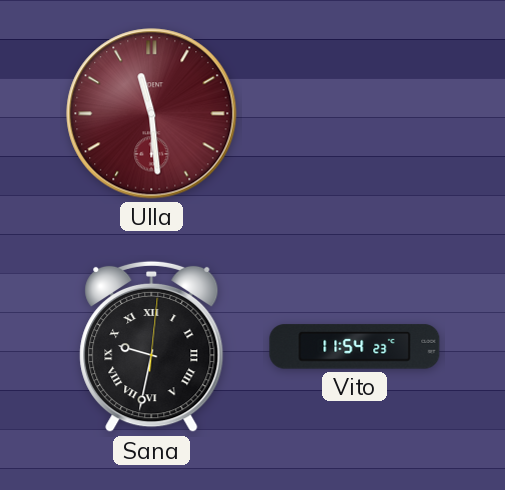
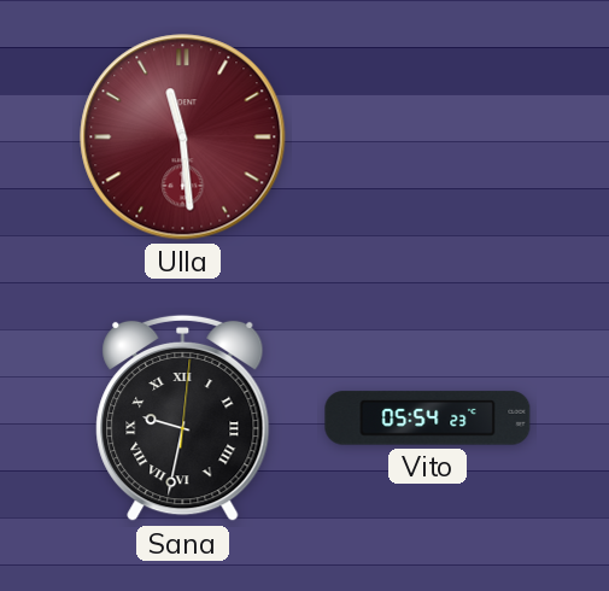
Vito: 11:54 -> 05:54
